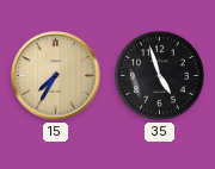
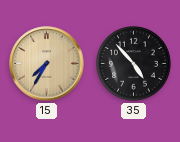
35: 4:57 -> 4:53
